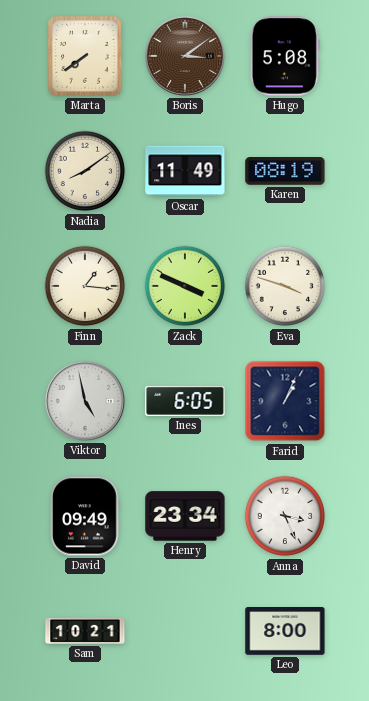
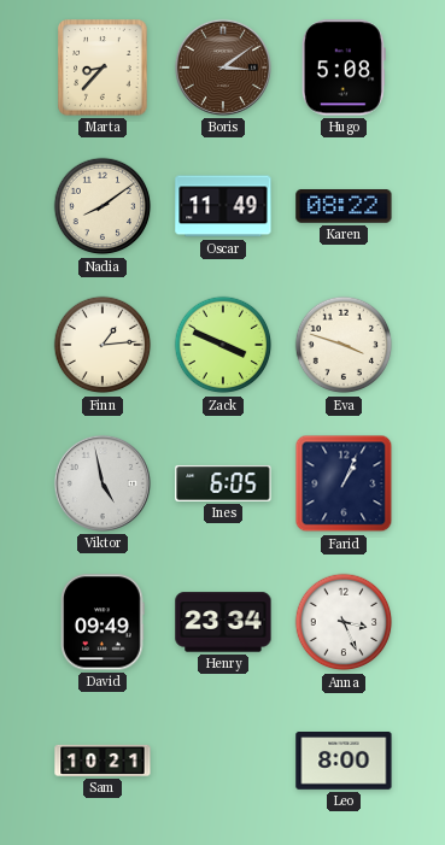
Marta: 7:39 -> 8:37
Karen: 08:19 -> 08:22
Finn: 1:16 -> 1:14
